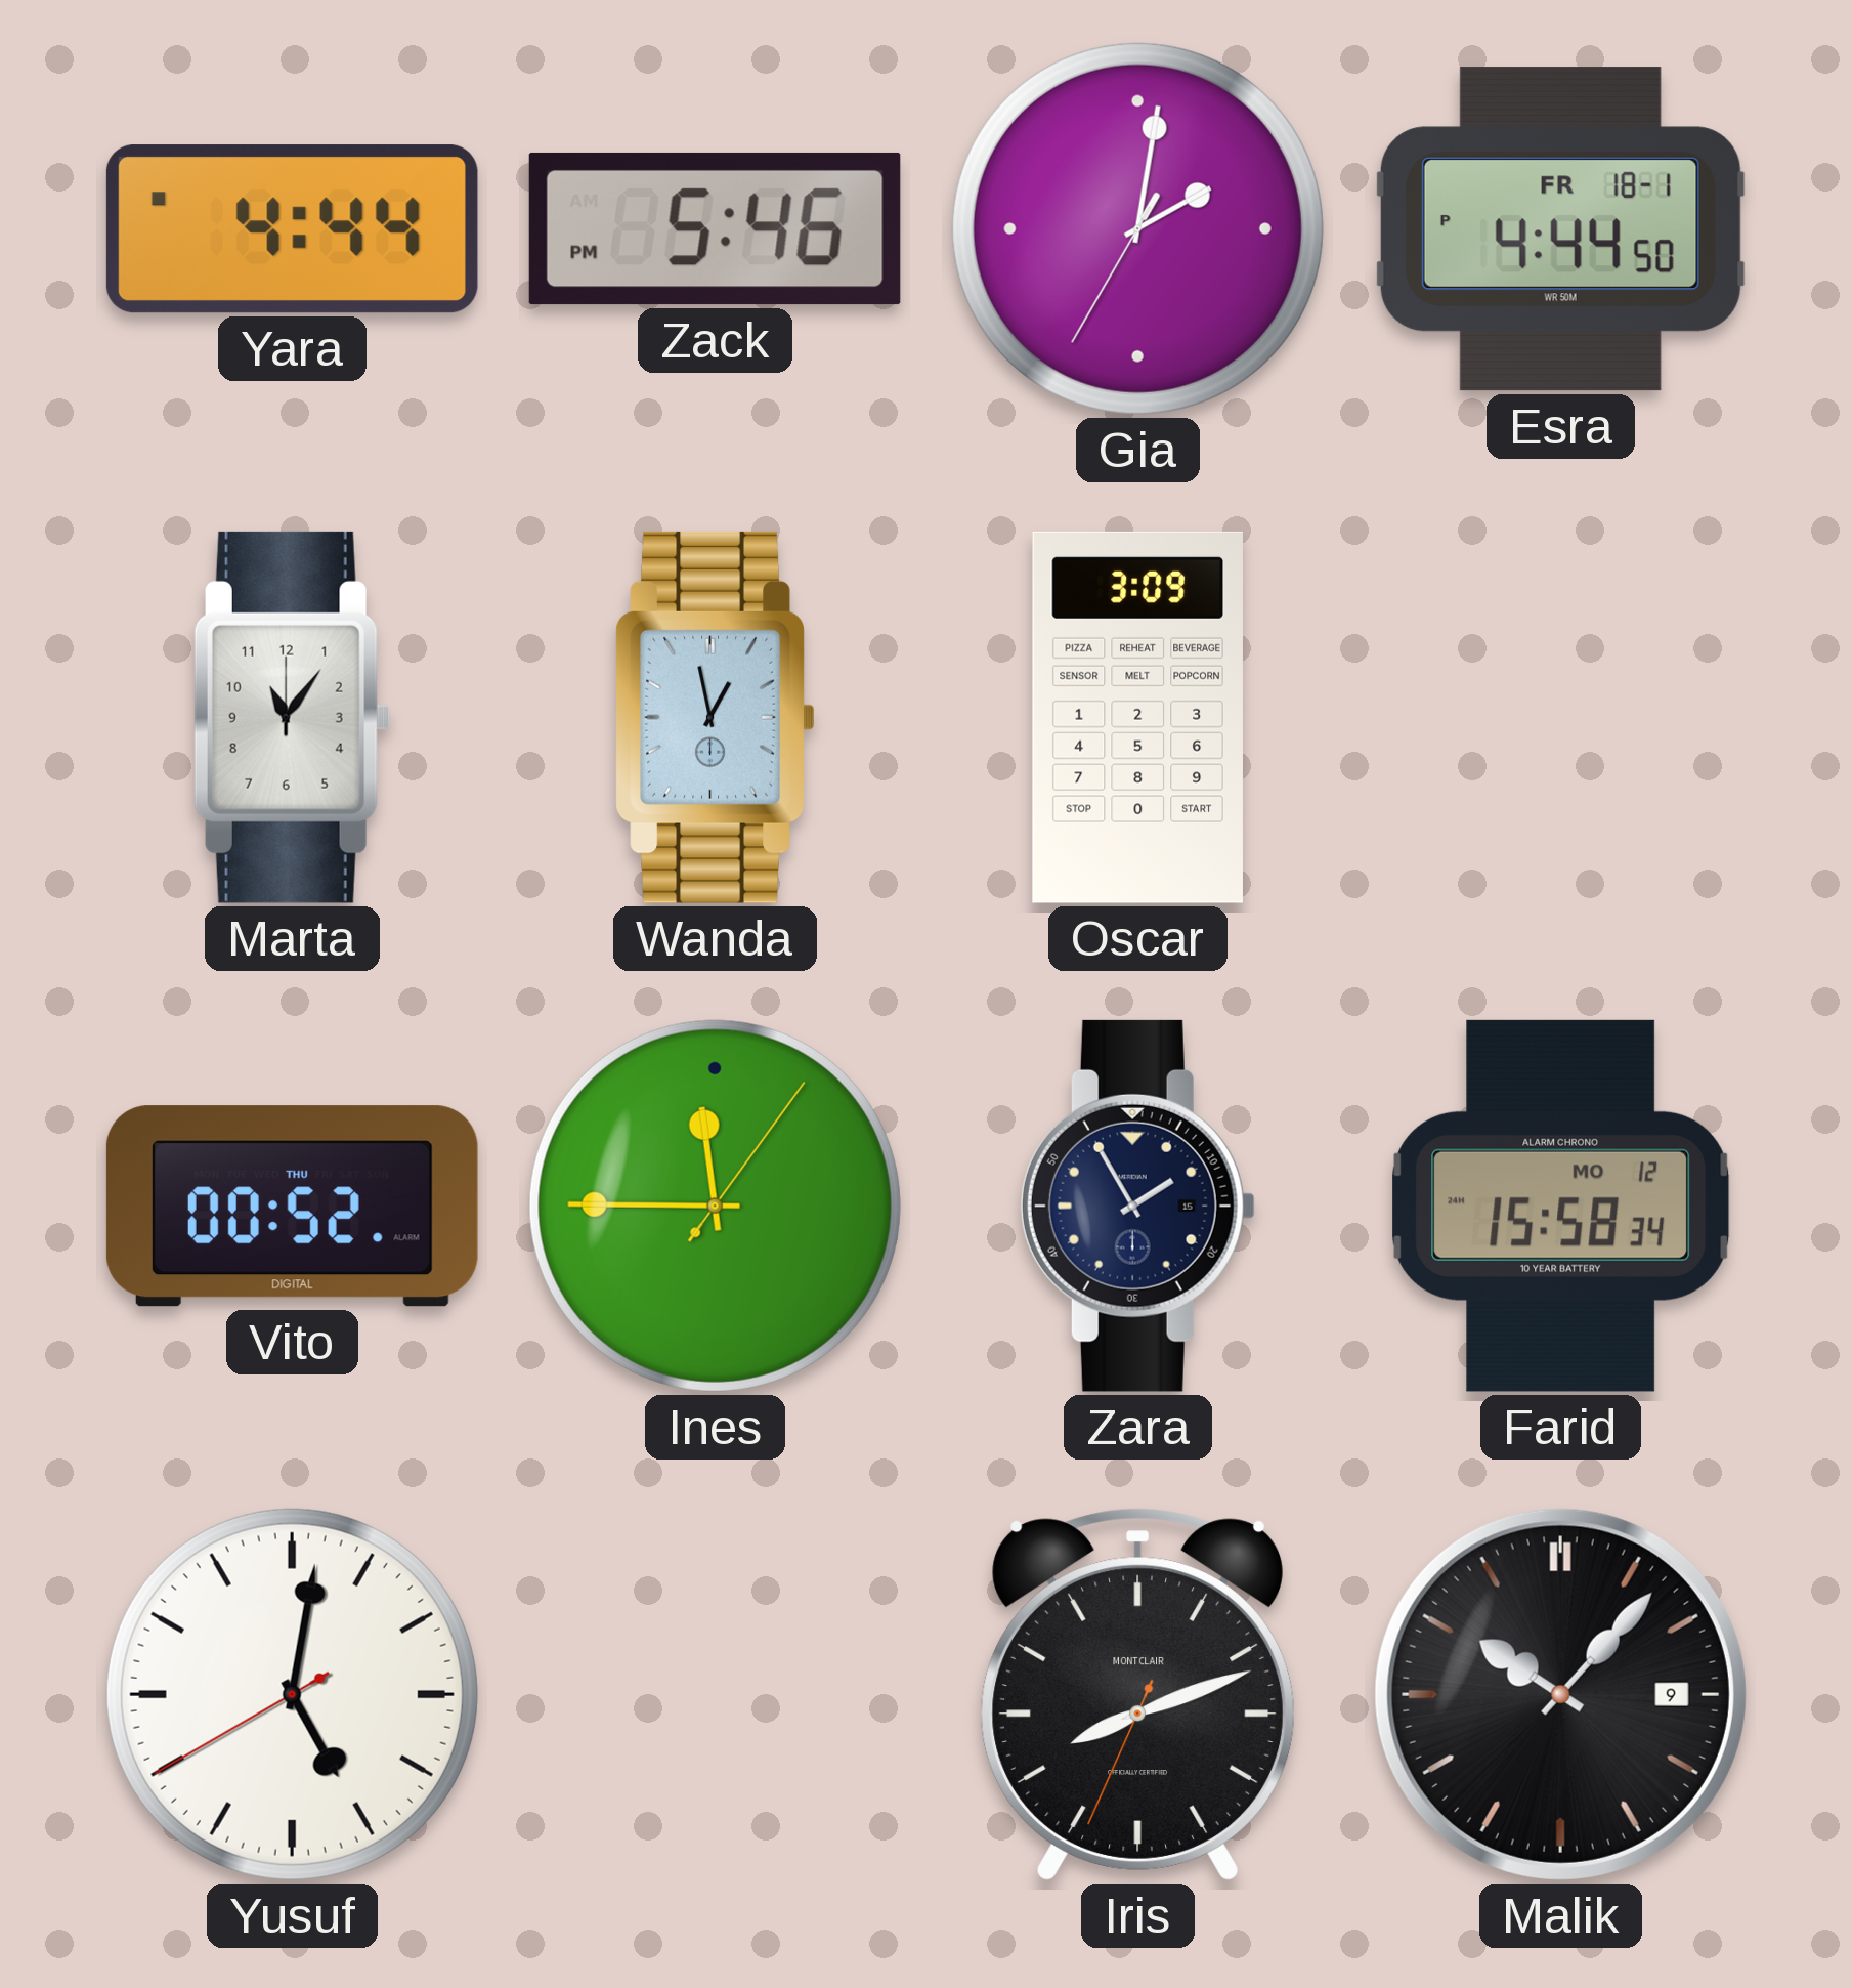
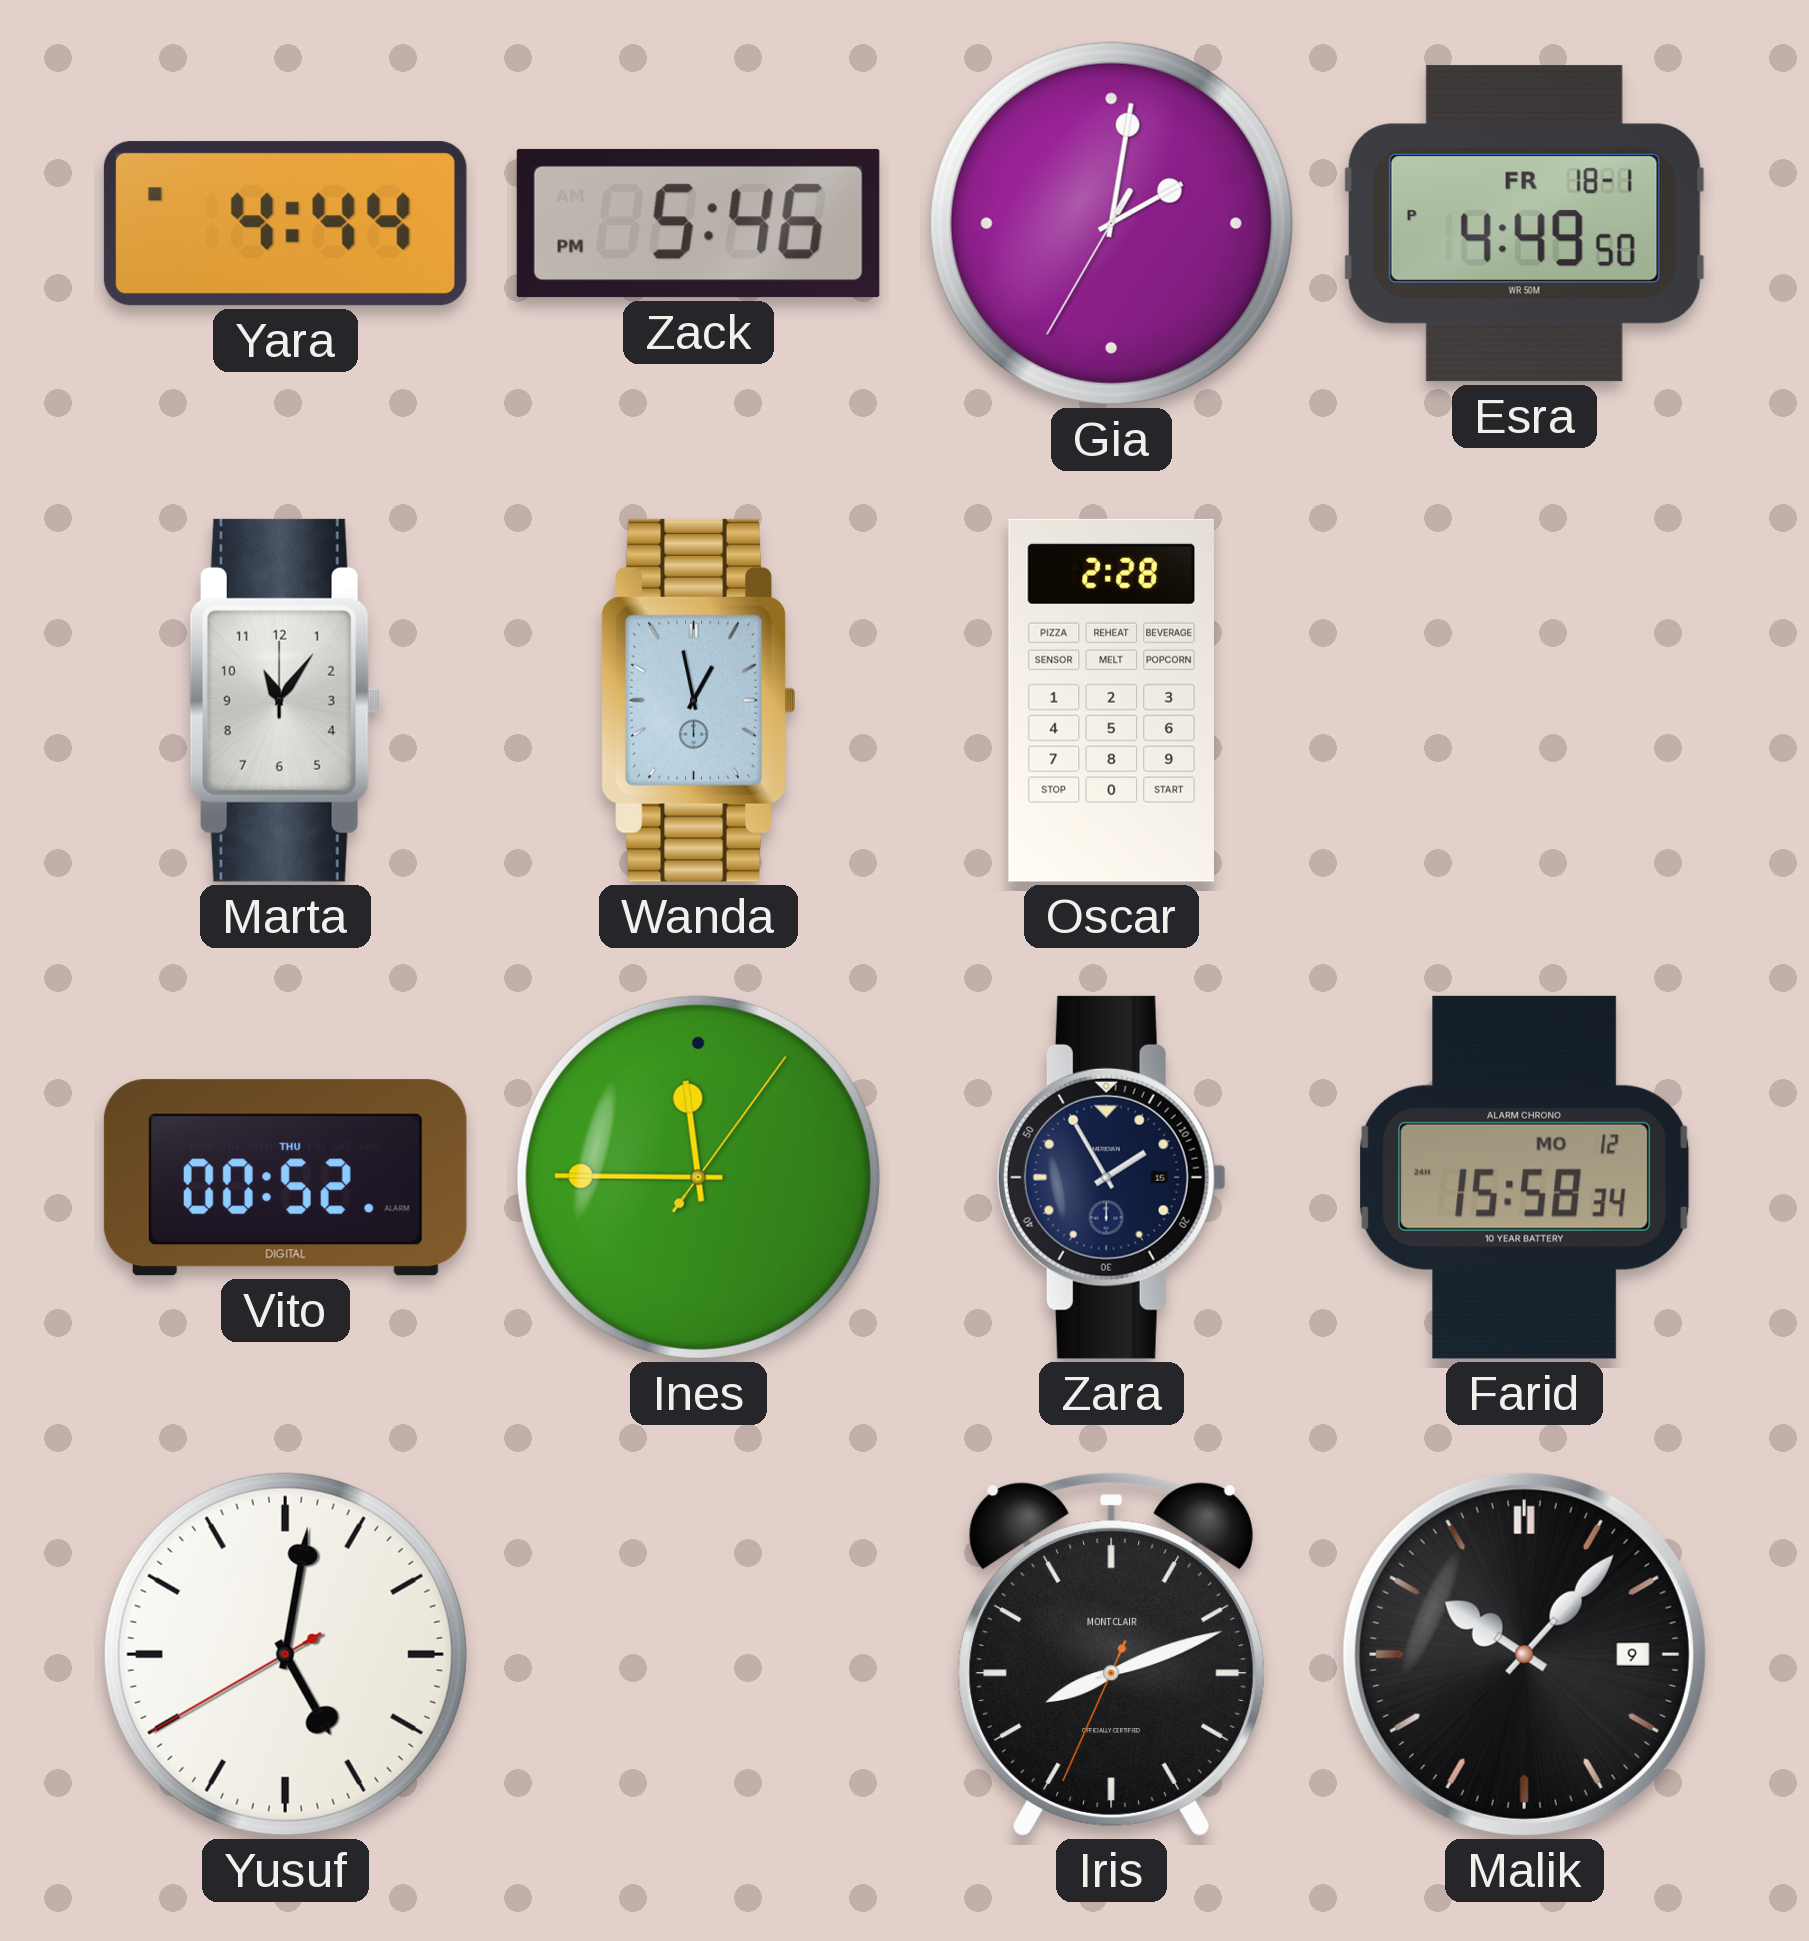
Esra: 4:44 -> 4:49
Oscar: 3:09 -> 2:28
